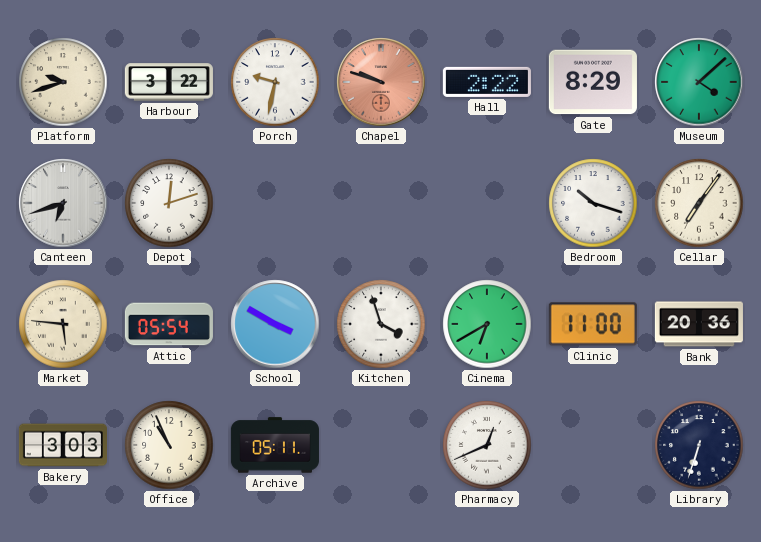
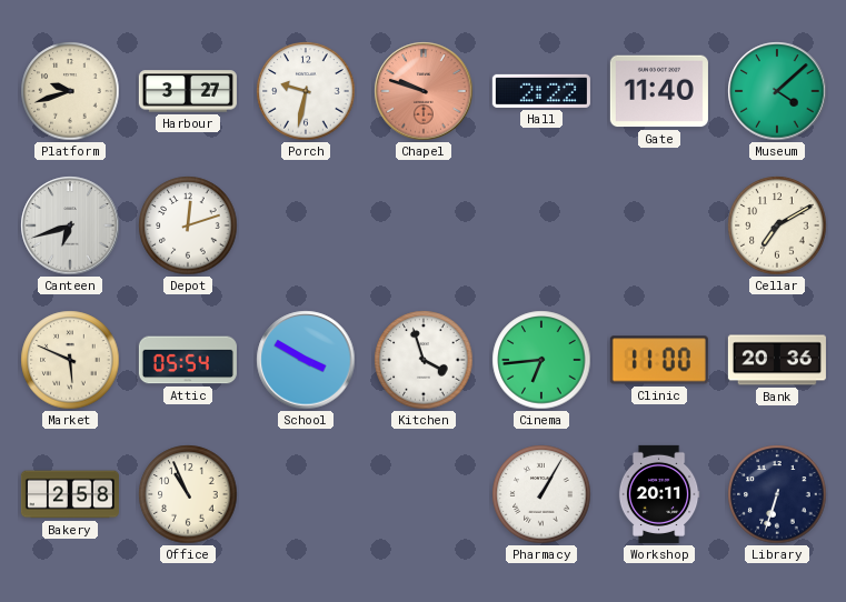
Harbour: 3:22 -> 3:27
Gate: 8:29 -> 11:40
Bedroom: 10:18 -> none
Cellar: 7:06 -> 7:10
Market: 5:46 -> 5:49
Cinema: 6:40 -> 6:44
Bakery: 3:03 -> 2:58
Archive: 05:11 -> none
Pharmacy: 12:41 -> 1:05
Workshop: none -> 20:11
